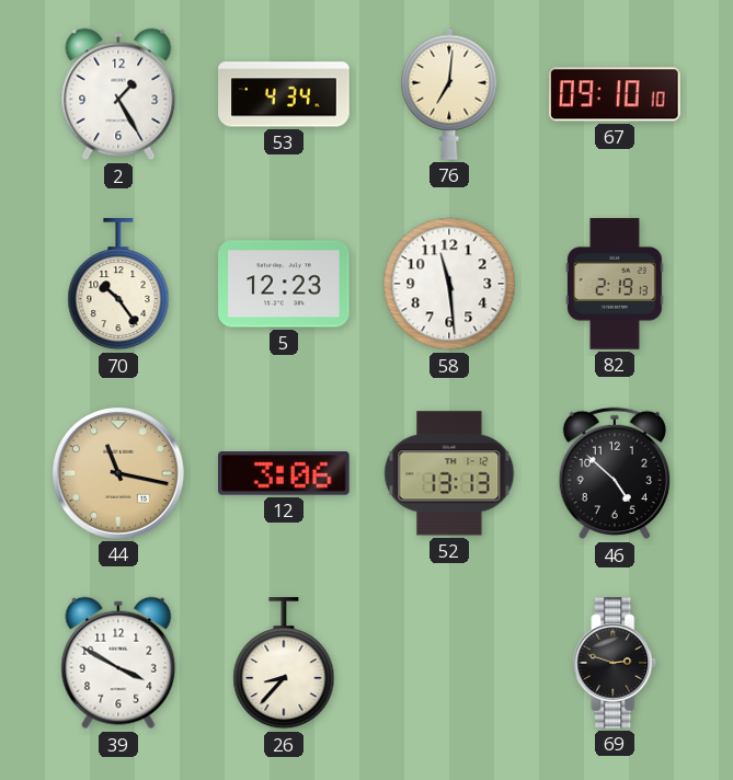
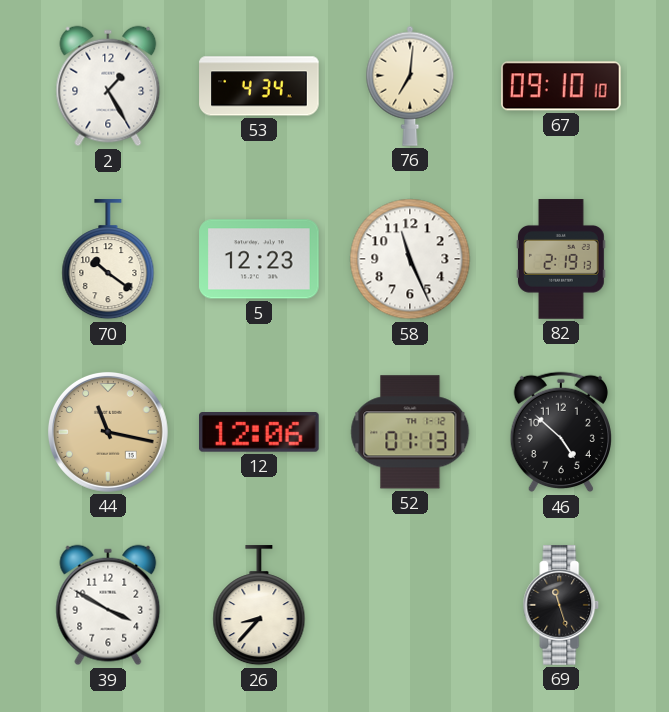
70: 10:24 -> 10:21
58: 11:29 -> 11:26
12: 3:06 -> 12:06
52: 13:13 -> 01:13
69: 2:48 -> 11:27
